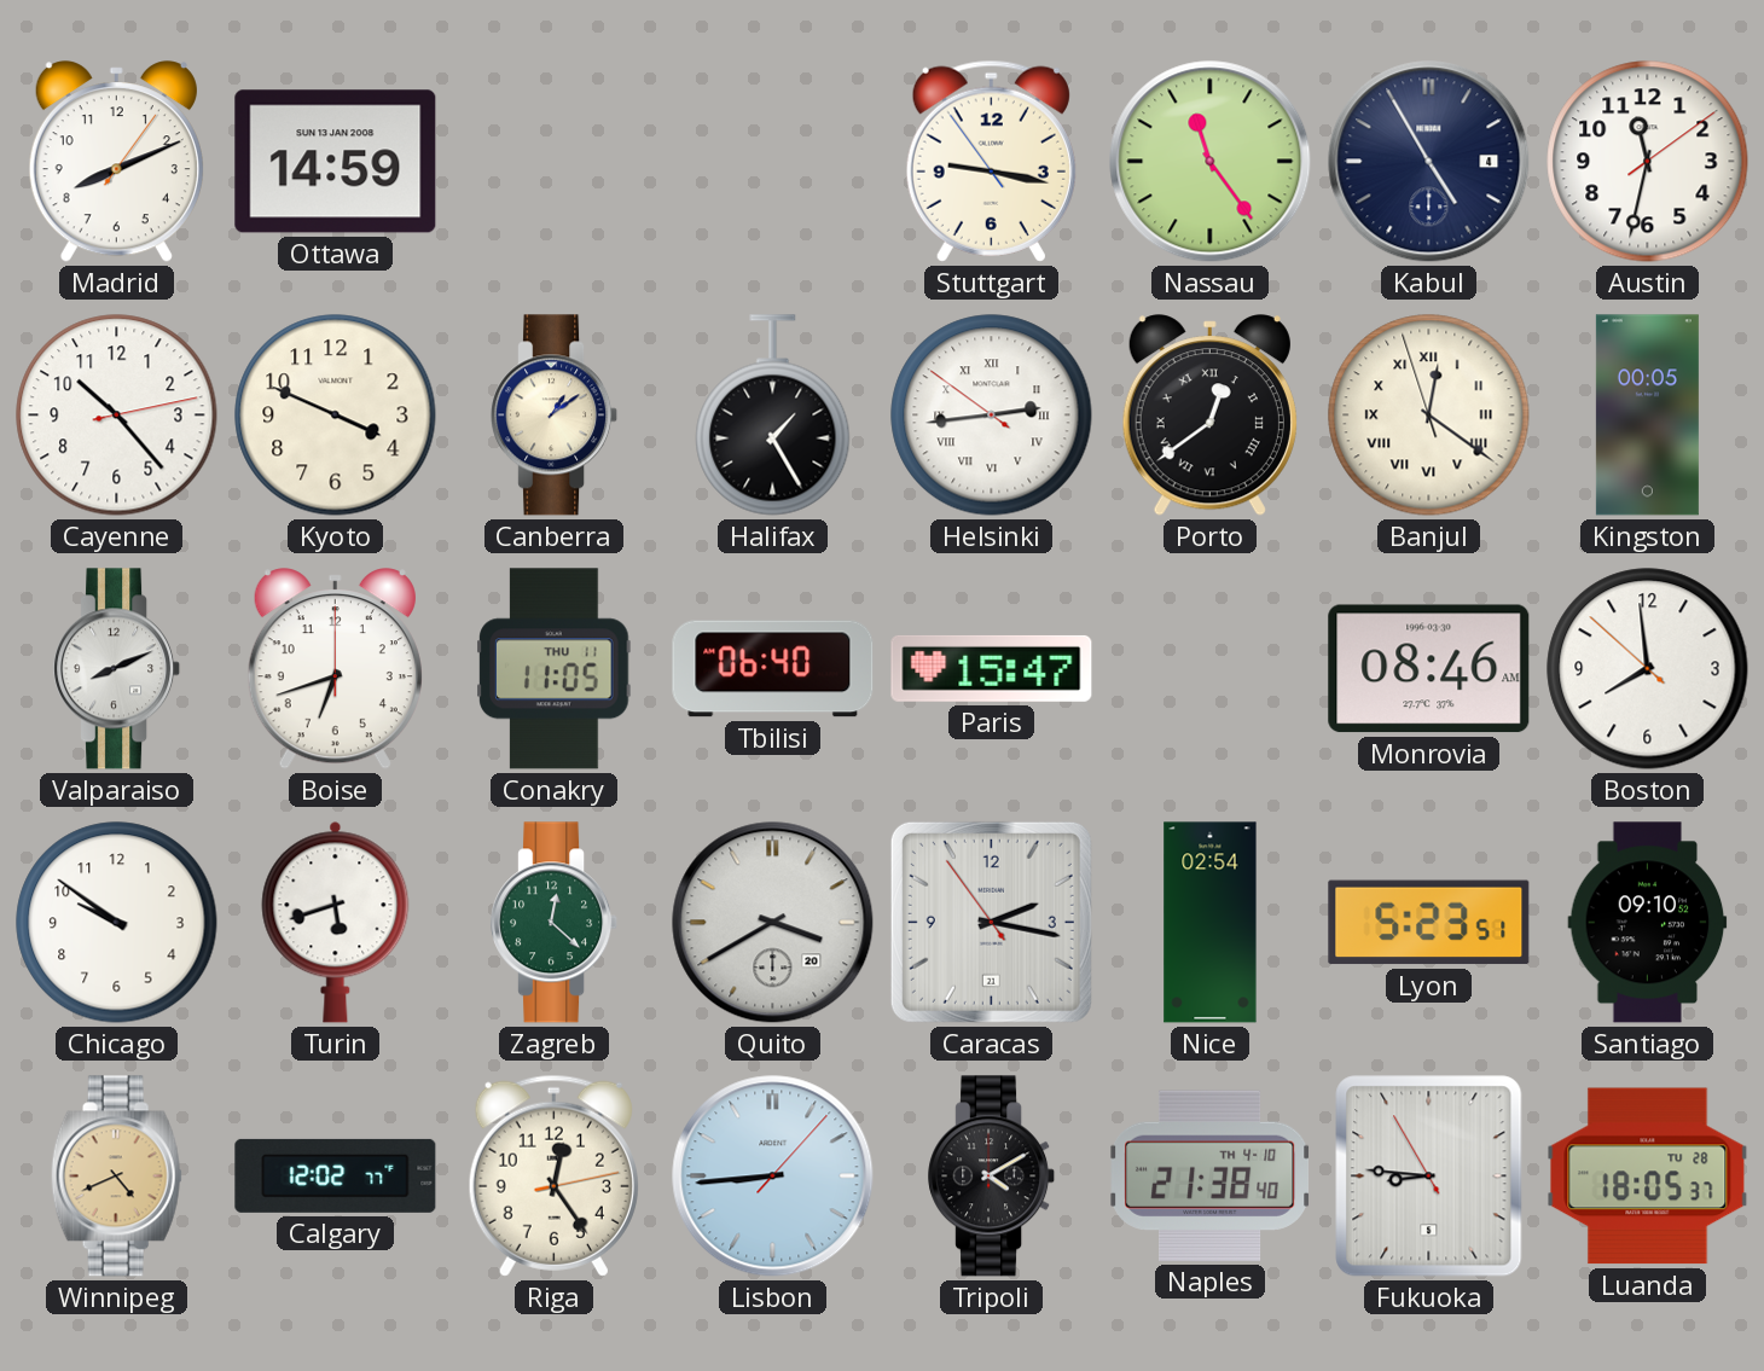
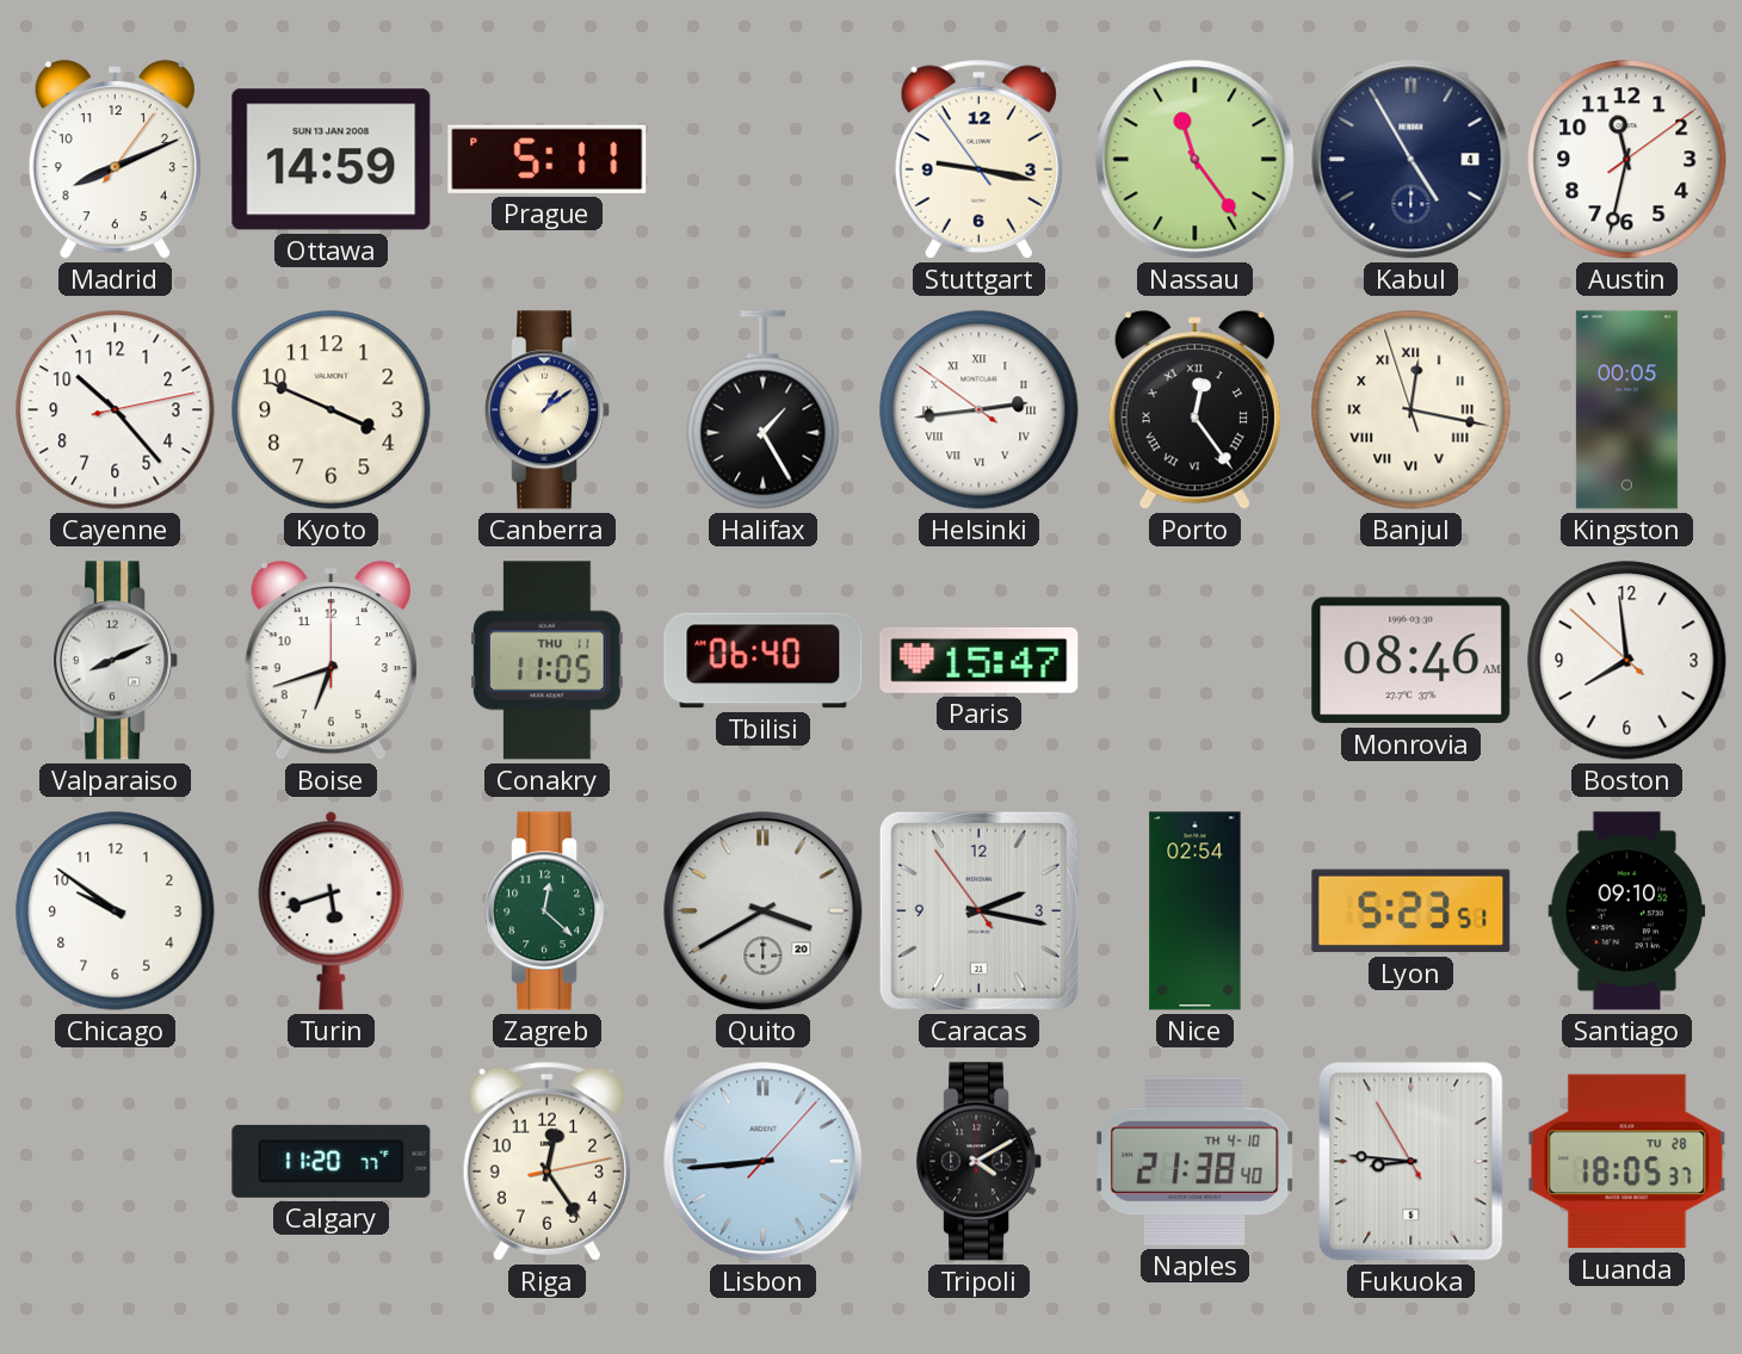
Prague: none -> 5:11
Porto: 12:39 -> 12:24
Banjul: 12:20 -> 12:16
Winnipeg: 4:41 -> none
Calgary: 12:02 -> 11:20
